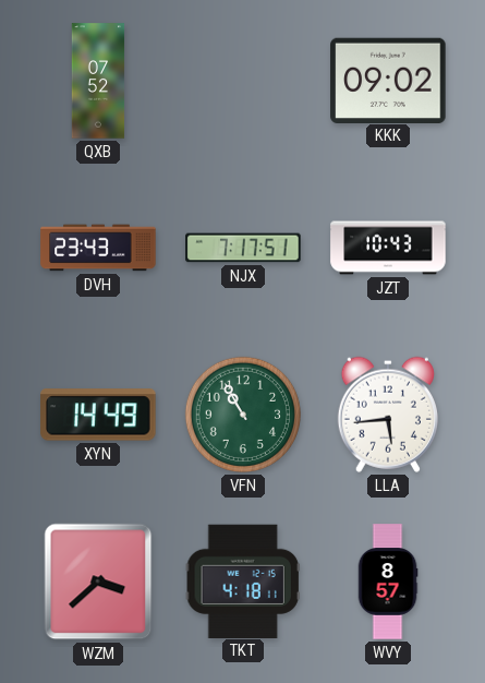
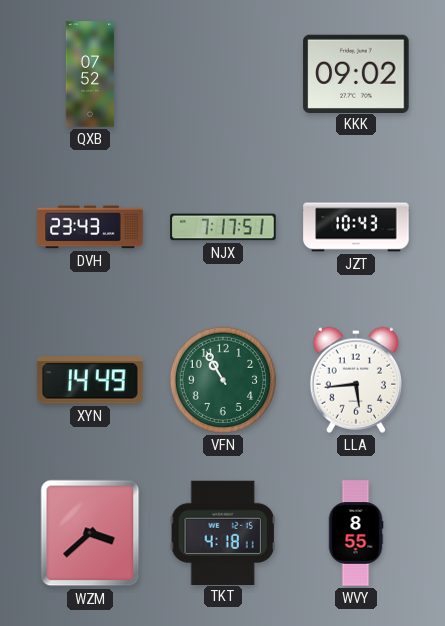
WVY: 8:57 -> 8:55
